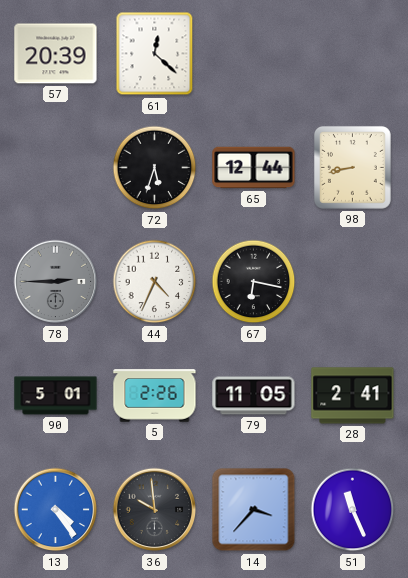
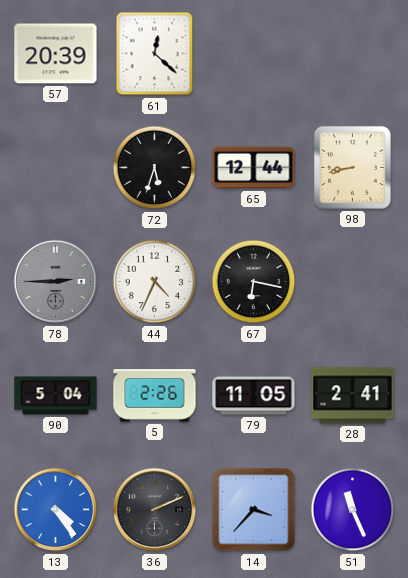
90: 5:01 -> 5:04
36: 9:59 -> 2:11
